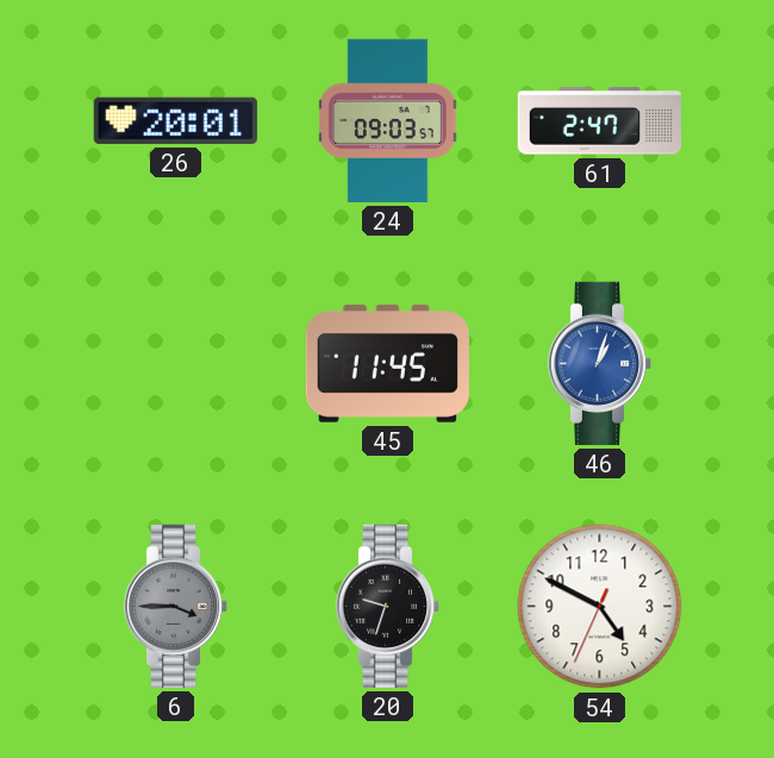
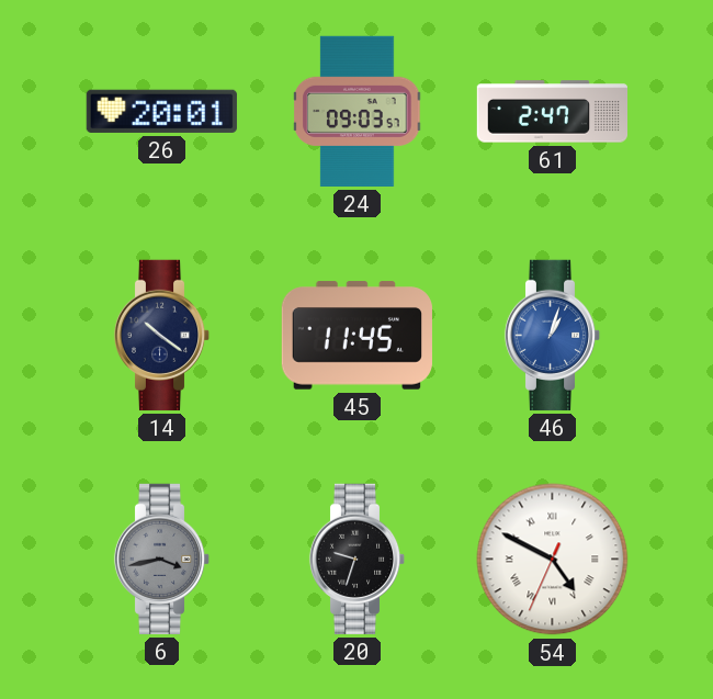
14: none -> 10:21
6: 3:45 -> 3:43
54 numerals: Arabic -> Roman
